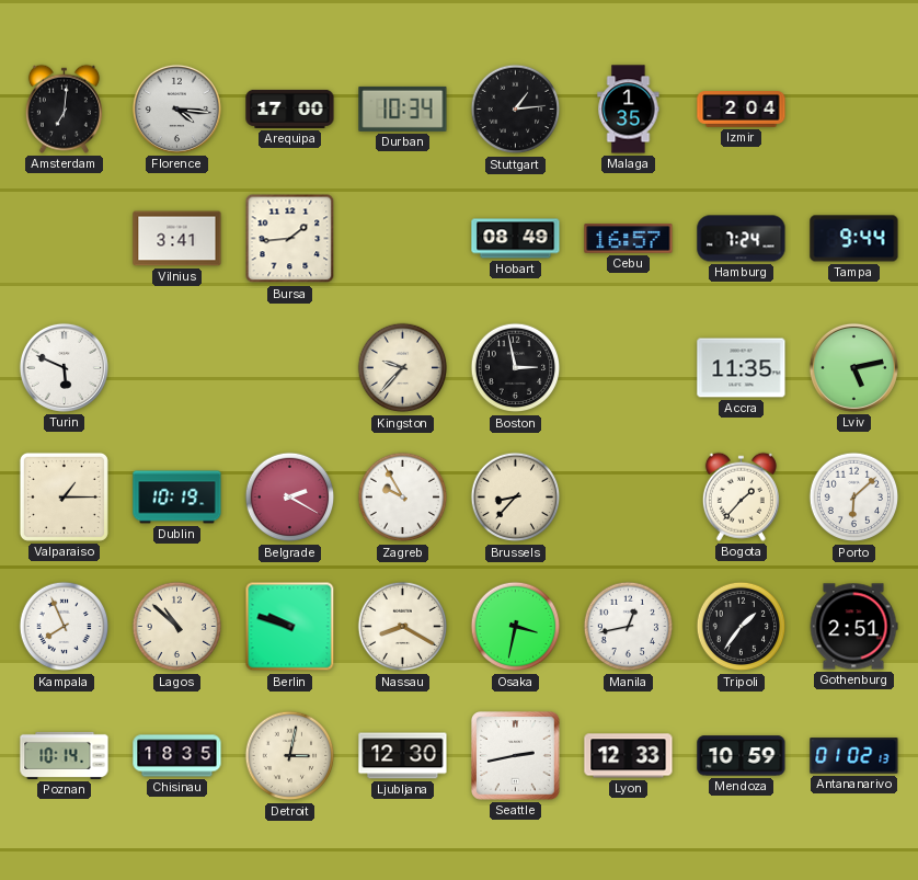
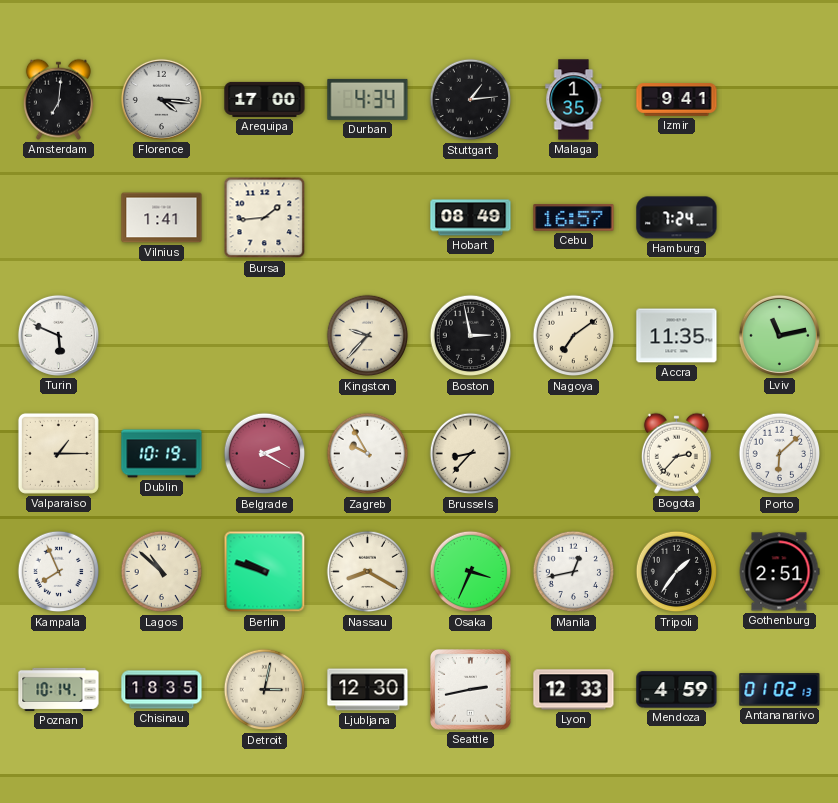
Durban: 10:34 -> 4:34
Izmir: 2:04 -> 9:41
Vilnius: 3:41 -> 1:41
Tampa: 9:44 -> none
Nagoya: none -> 7:09
Lviv: 5:13 -> 11:13
Bogota: 1:37 -> 2:37
Osaka: 3:32 -> 3:34
Mendoza: 10:59 -> 4:59
